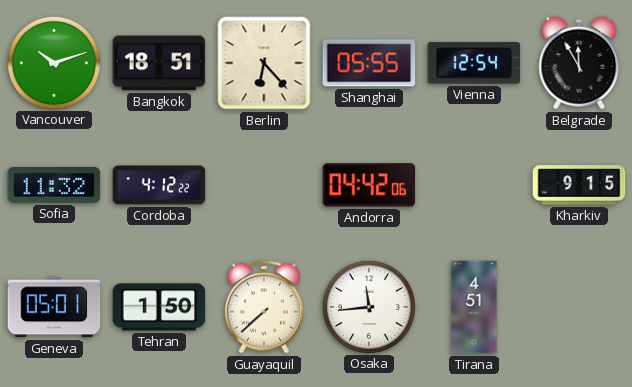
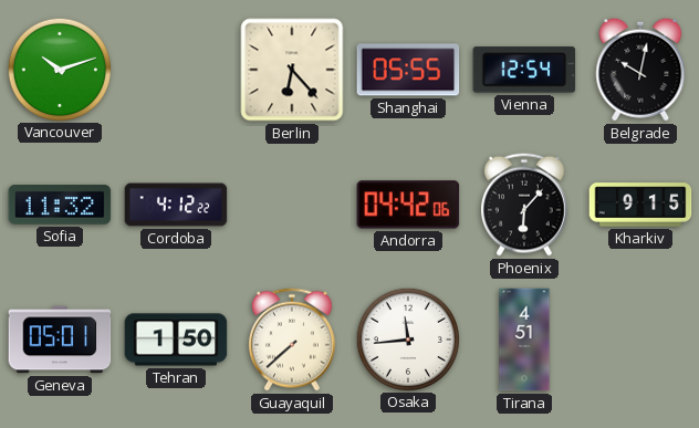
Bangkok: 18:51 -> none
Belgrade: 11:55 -> 10:02
Phoenix: none -> 6:07
